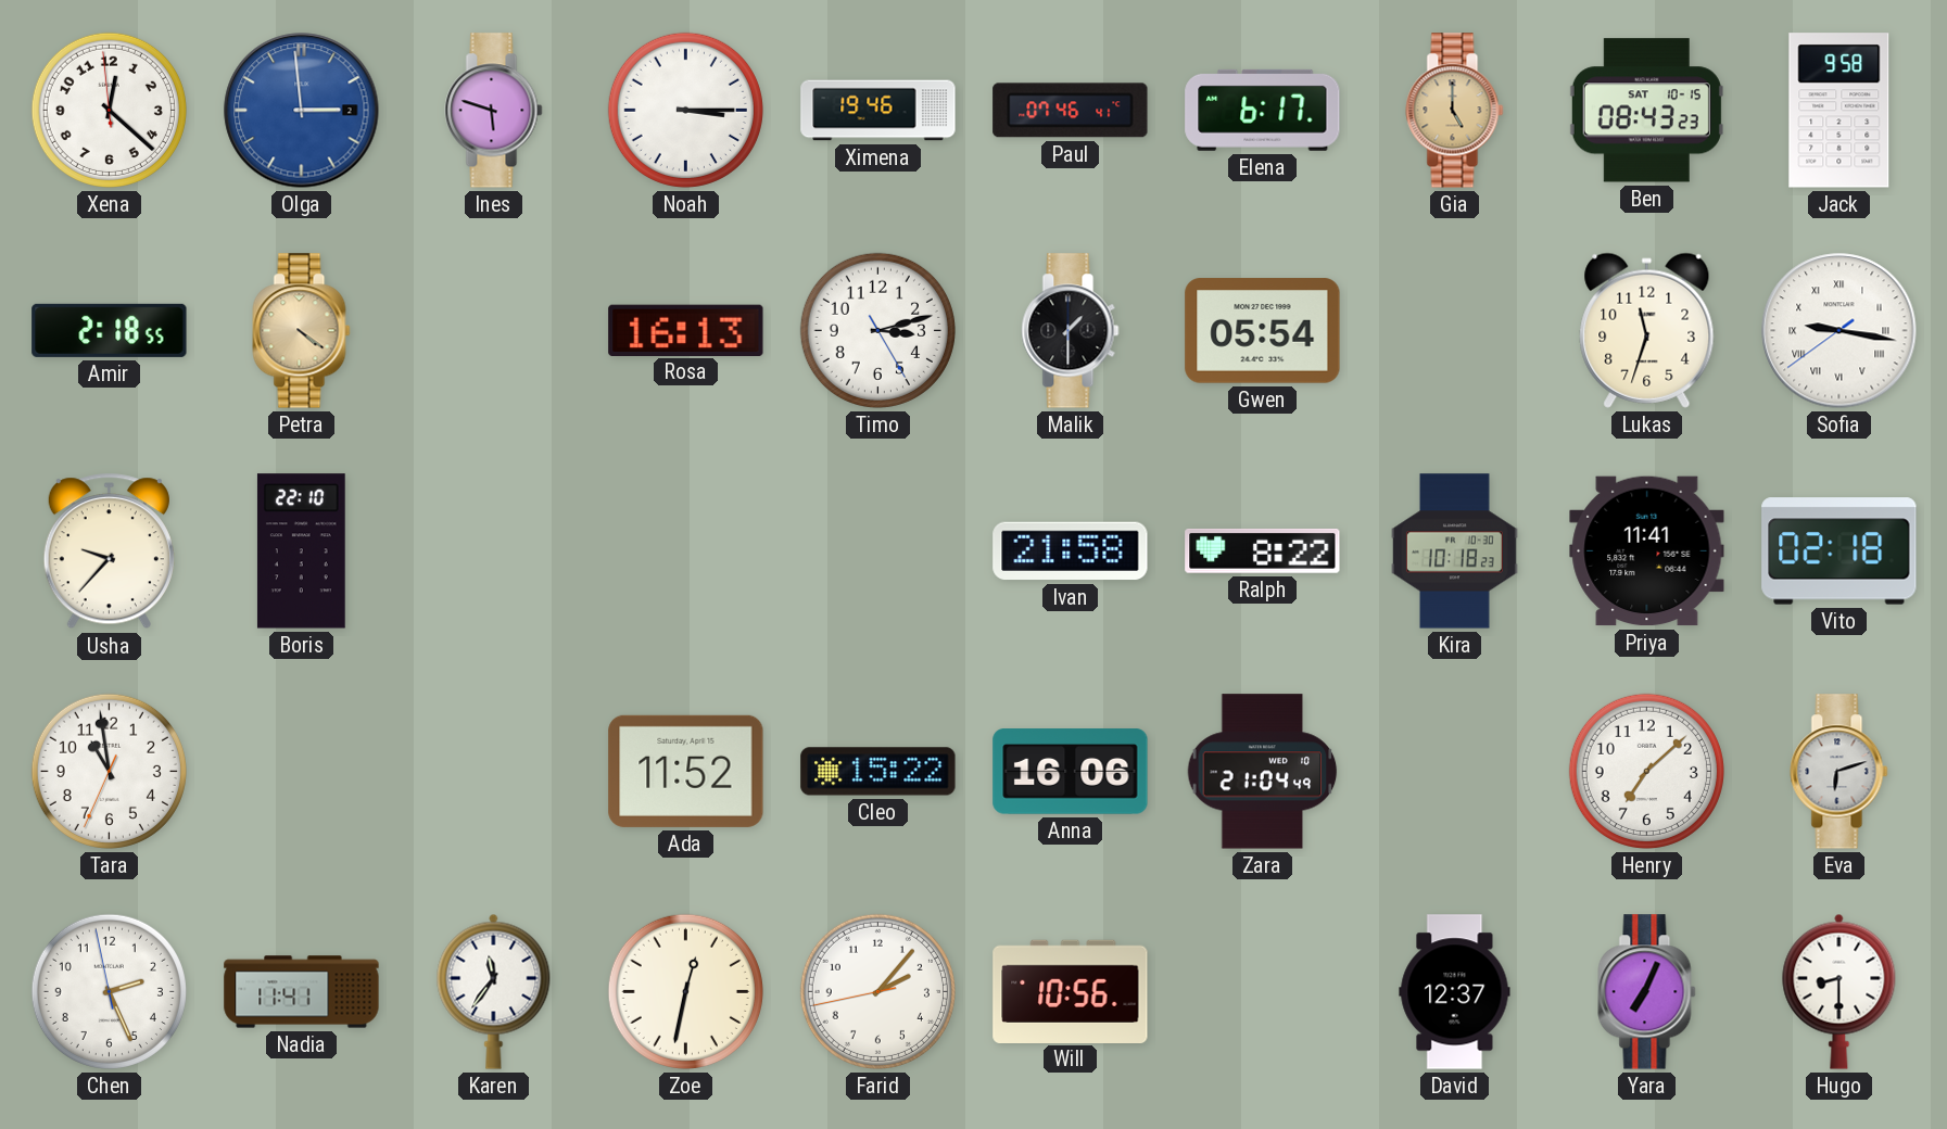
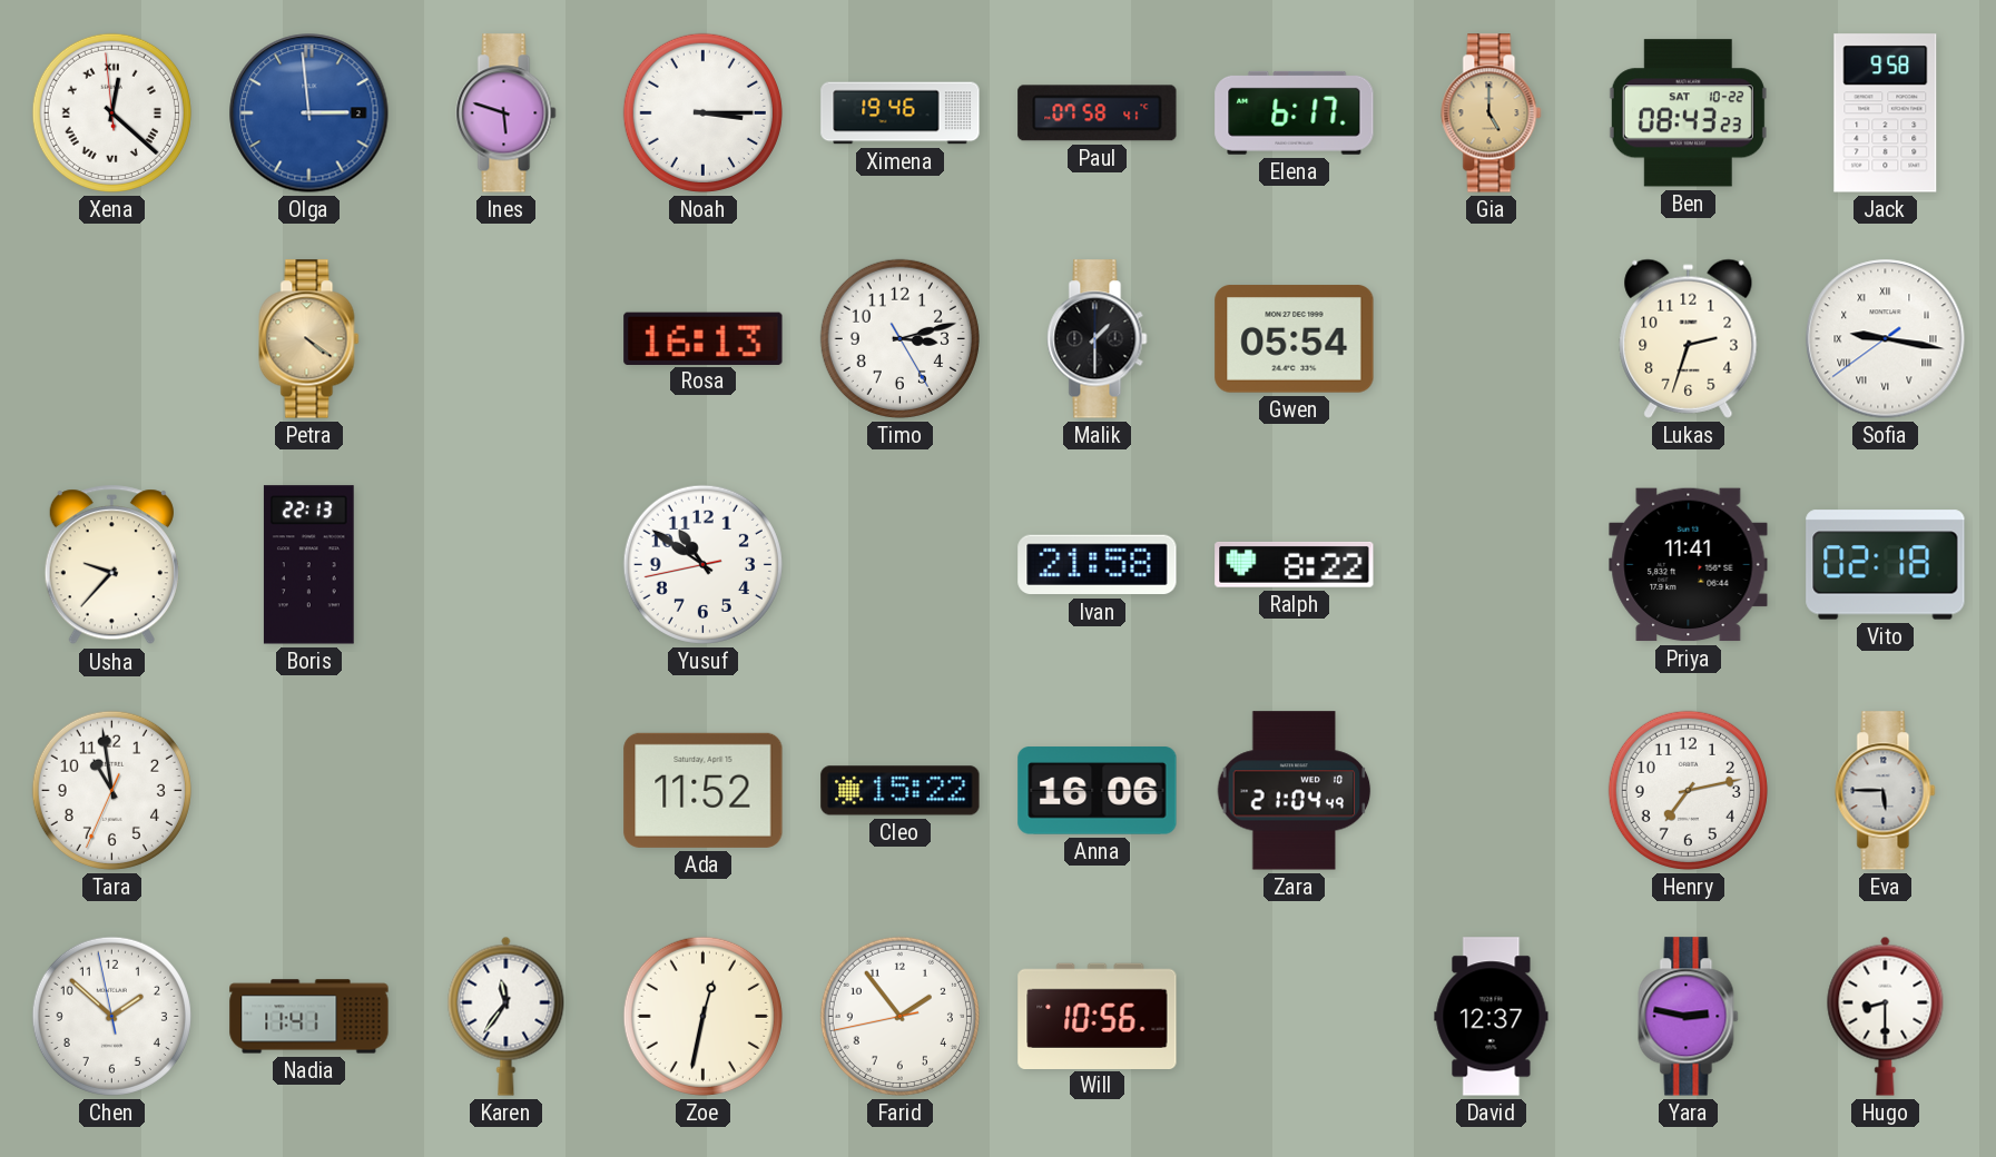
Xena numerals: Arabic -> Roman
Paul: 07:46 -> 07:58
Ben date: SAT 10-15 -> SAT 10-22
Amir: 2:18 -> none
Lukas: 11:33 -> 2:33
Boris: 22:10 -> 22:13
Yusuf: none -> 10:50
Kira: 10:18 -> none
Henry: 7:08 -> 7:13
Eva: 6:12 -> 5:45
Chen: 2:25 -> 1:51
Farid: 2:06 -> 1:53
Yara: 7:04 -> 2:47
